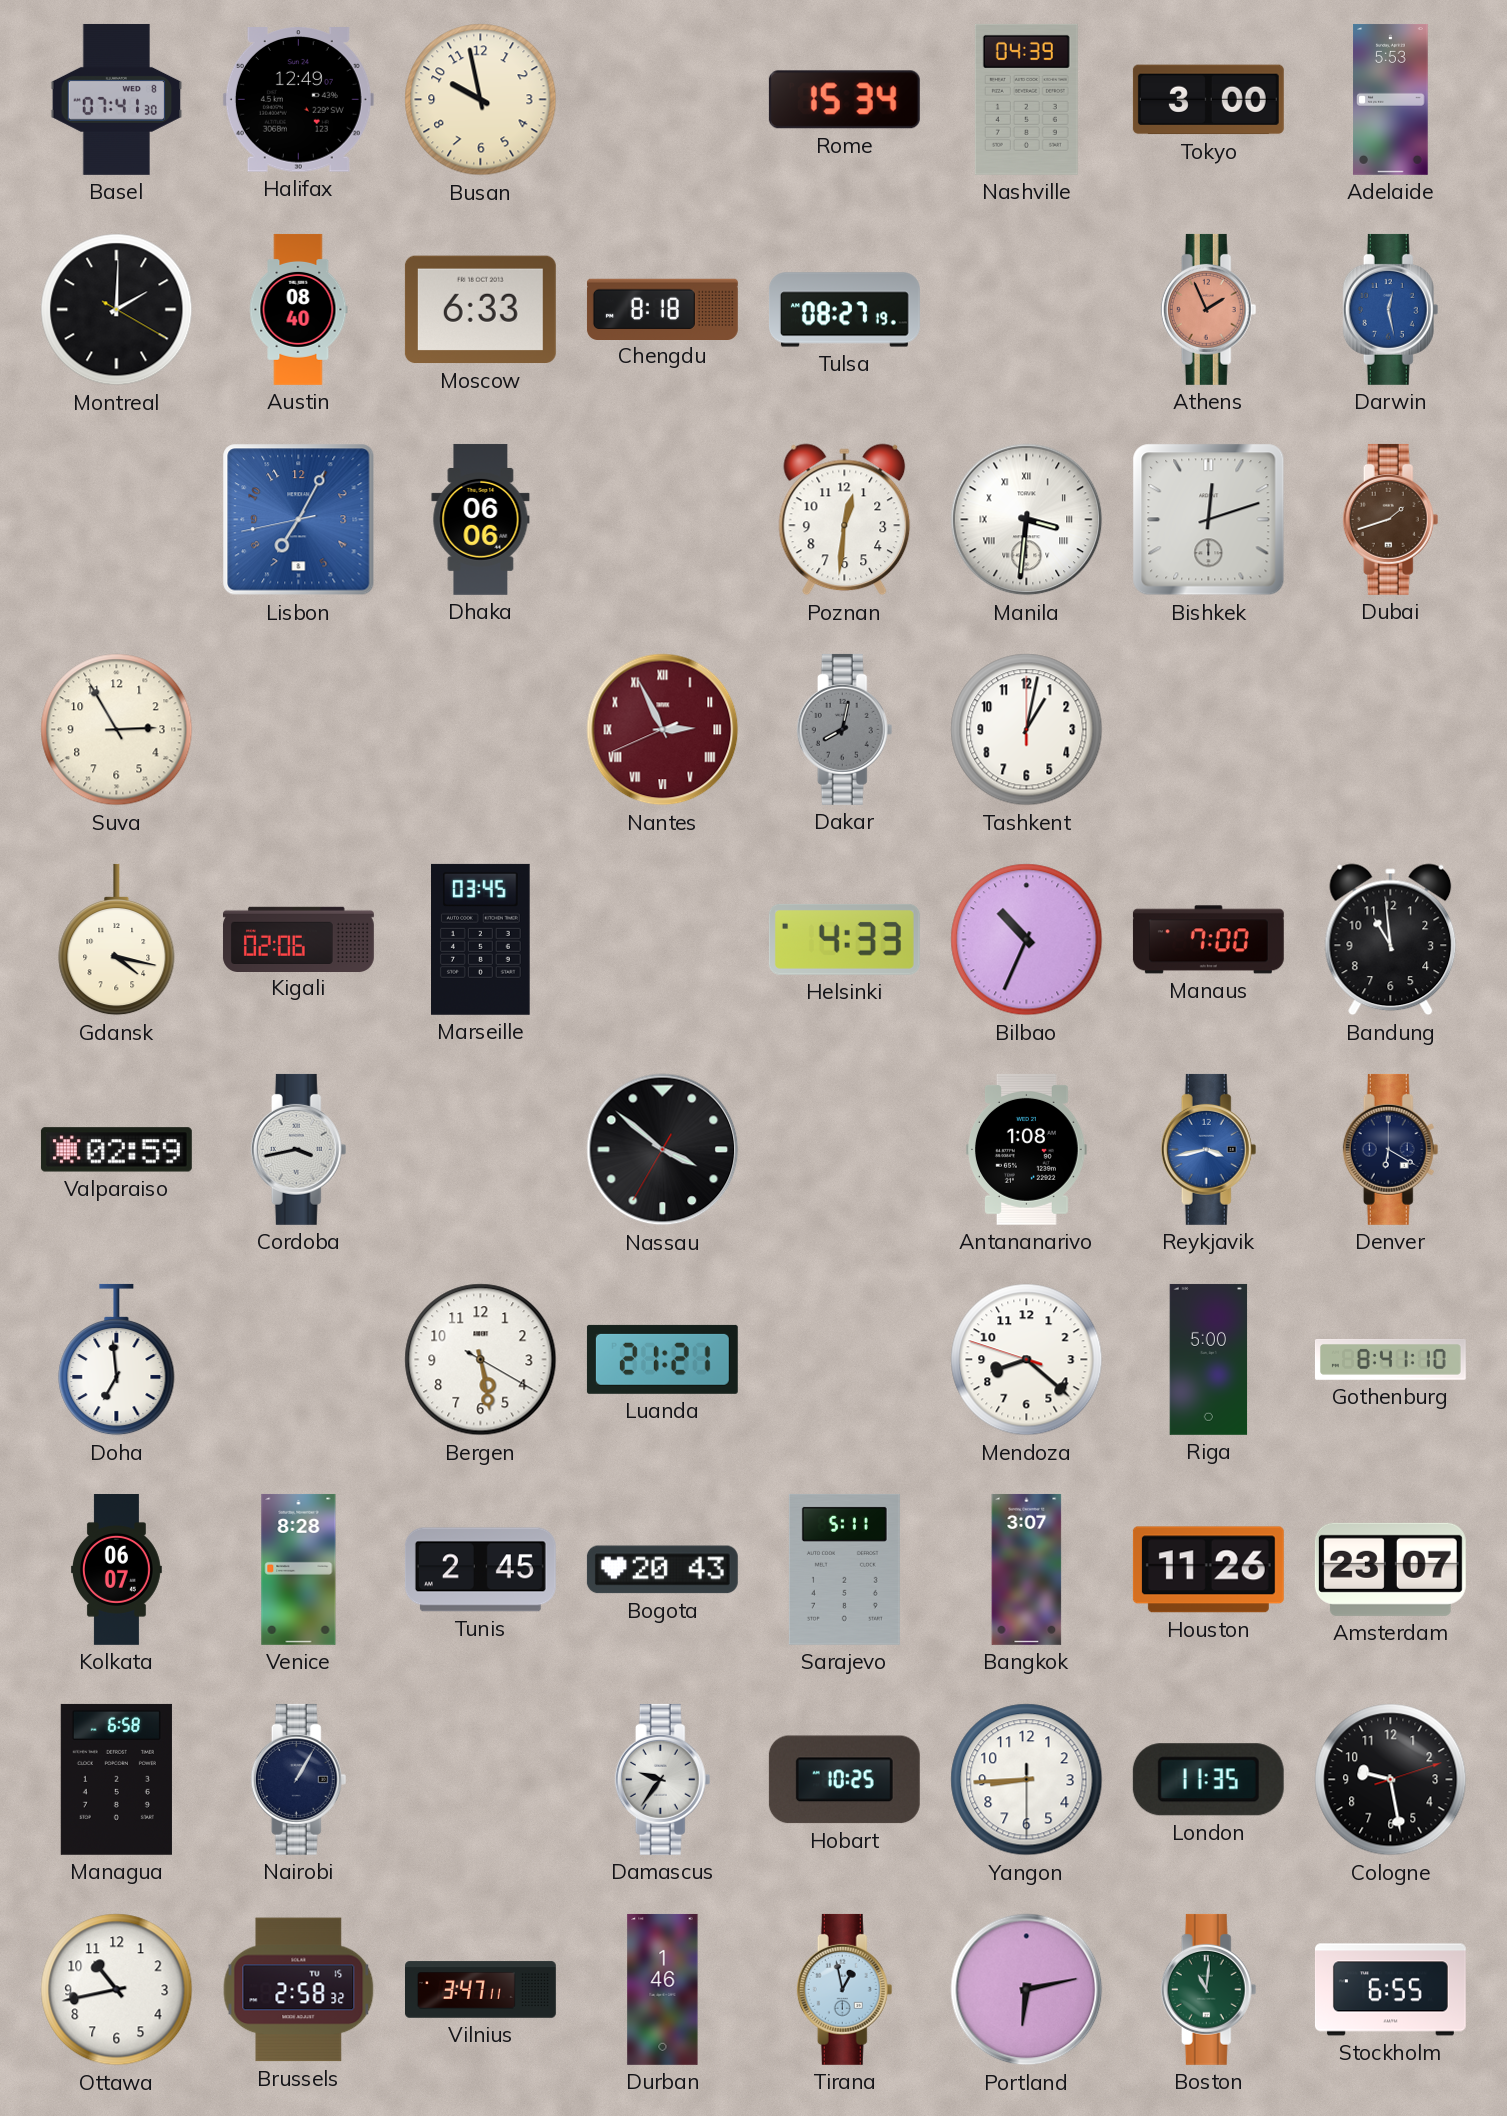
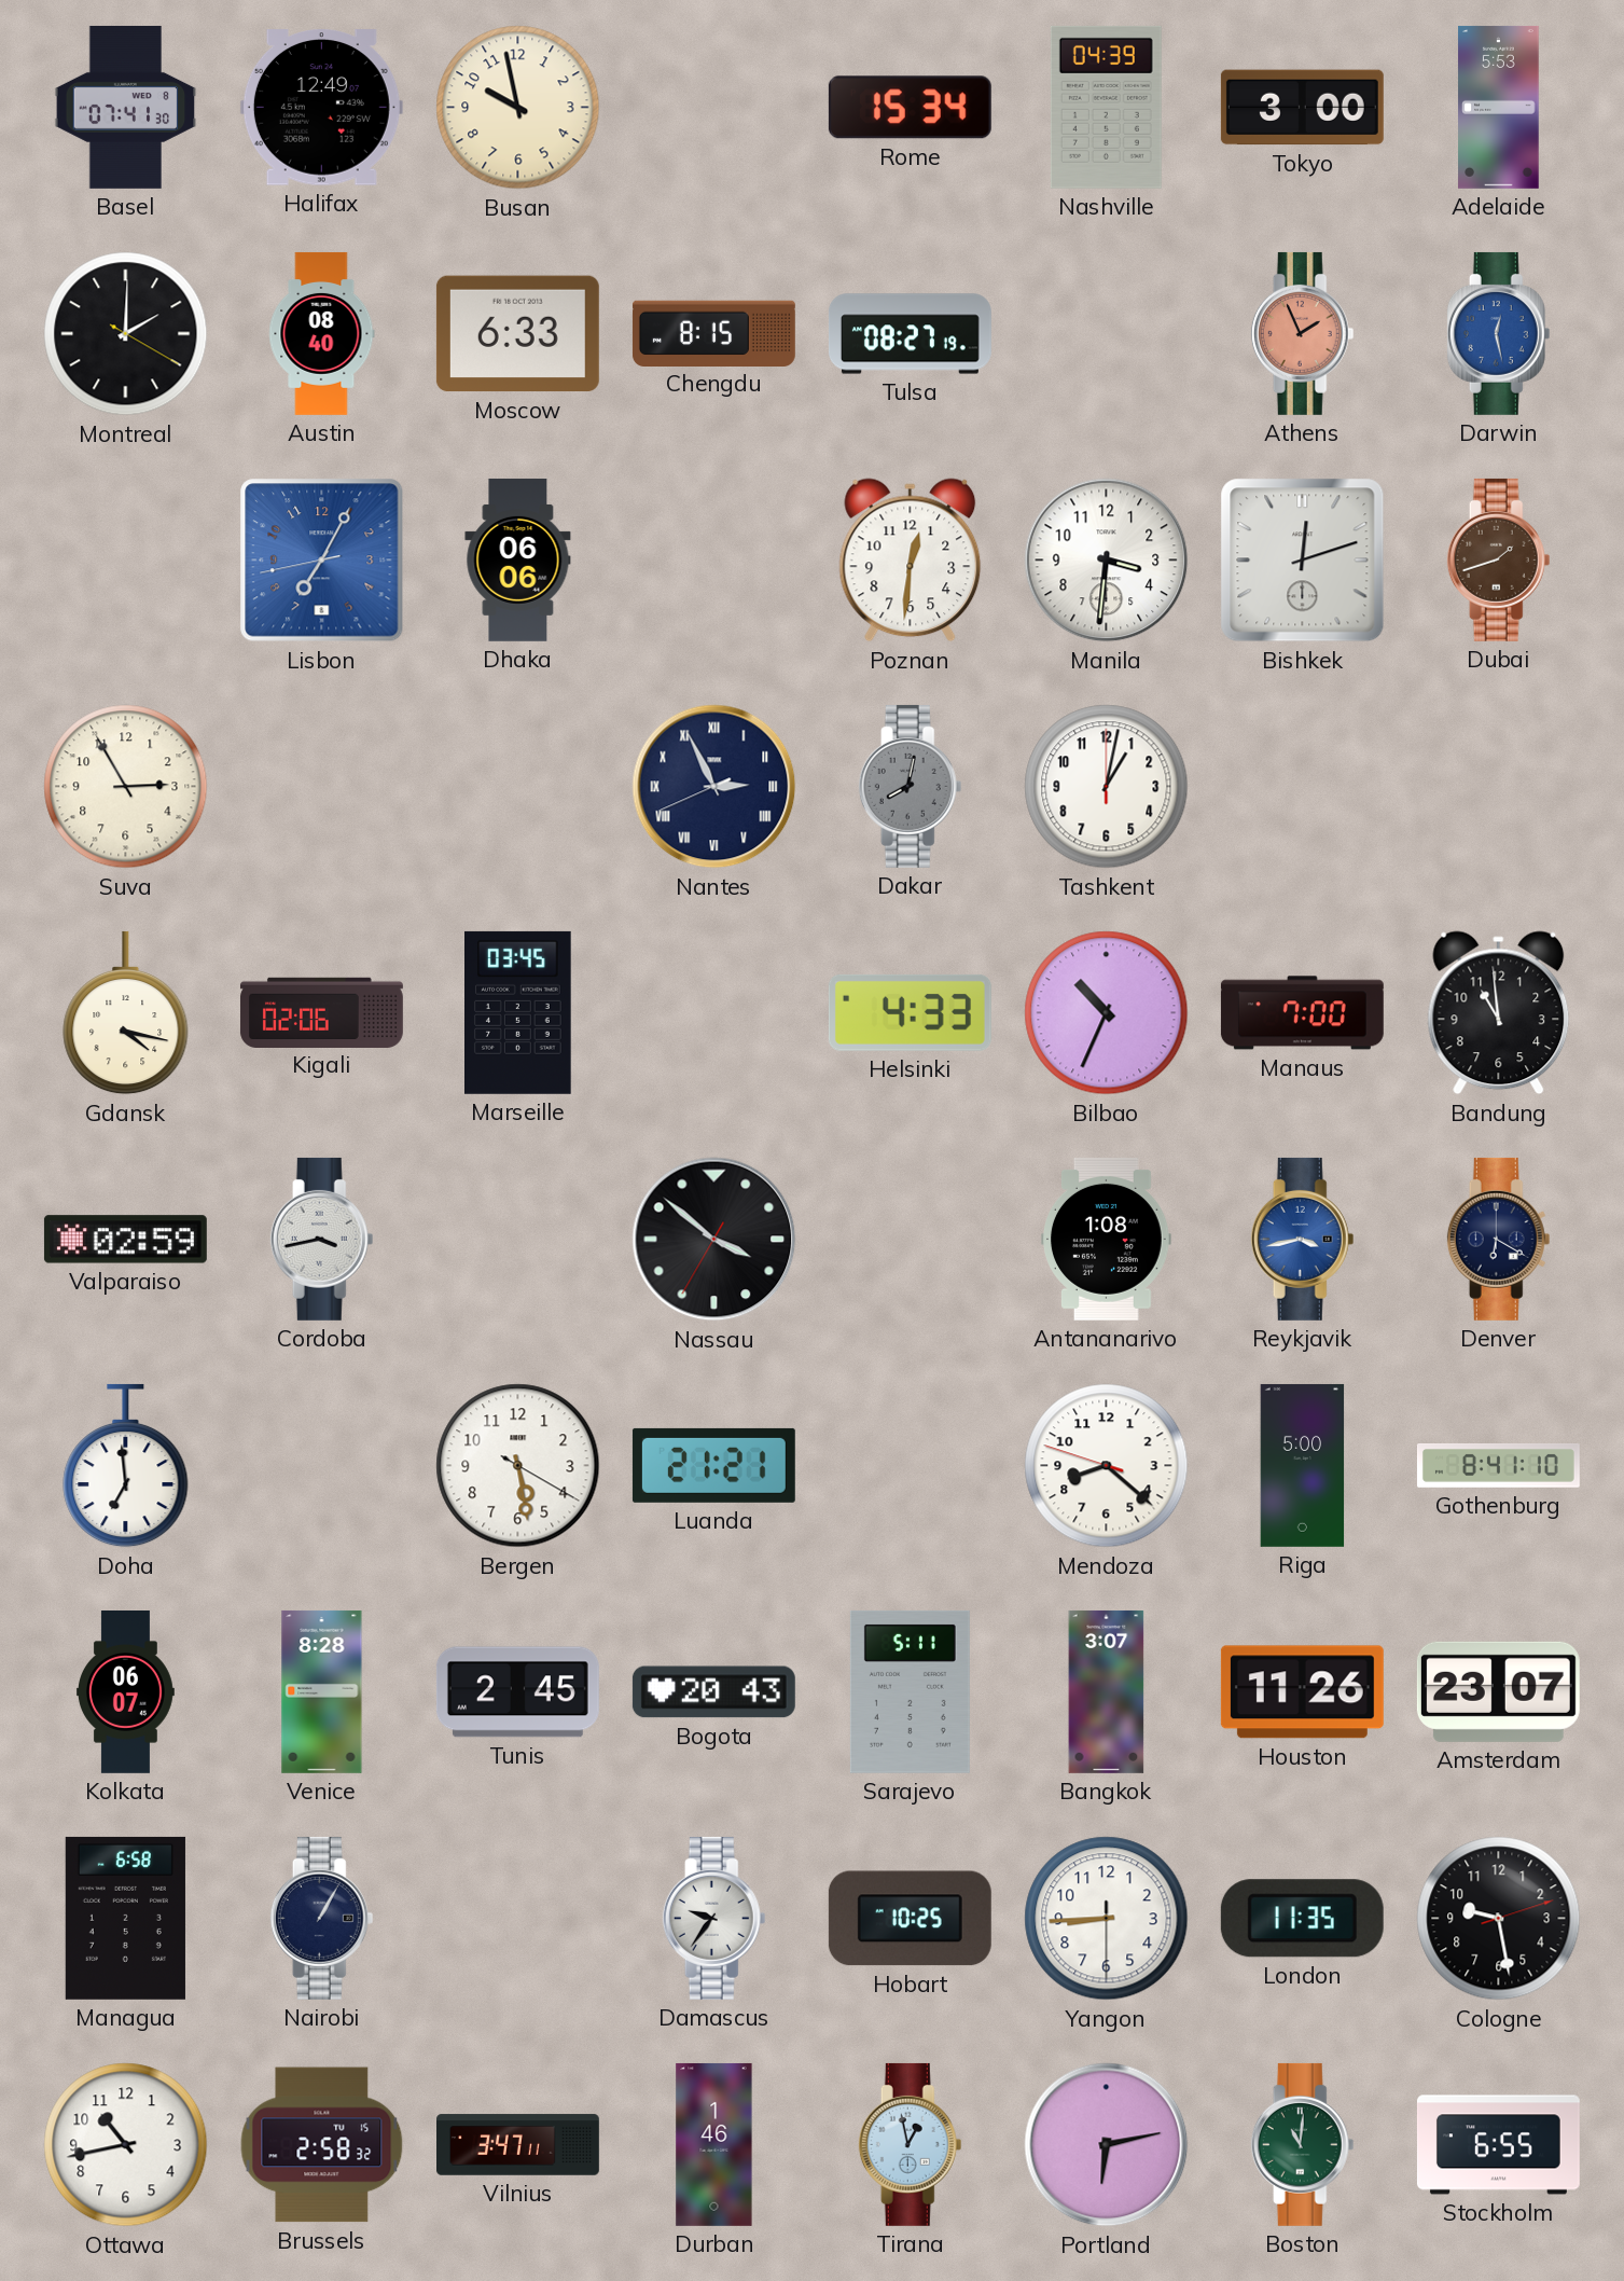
Chengdu: 8:18 -> 8:15
Manila numerals: Roman -> Arabic
Nantes dial: burgundy -> navy
